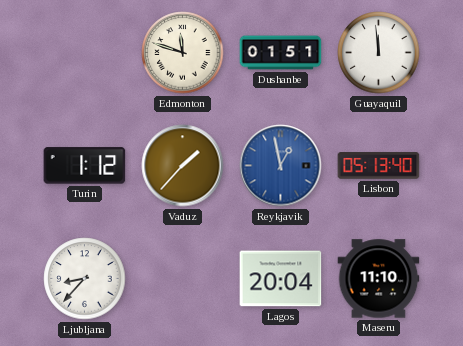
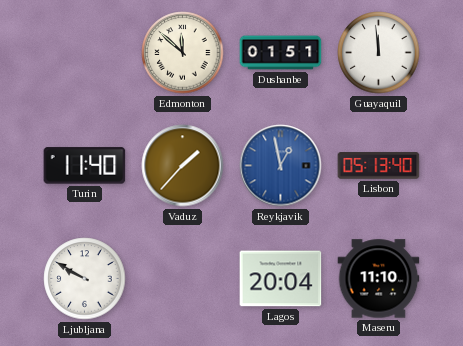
Edmonton: 11:48 -> 11:52
Turin: 1:12 -> 11:40
Ljubljana: 8:37 -> 9:50
